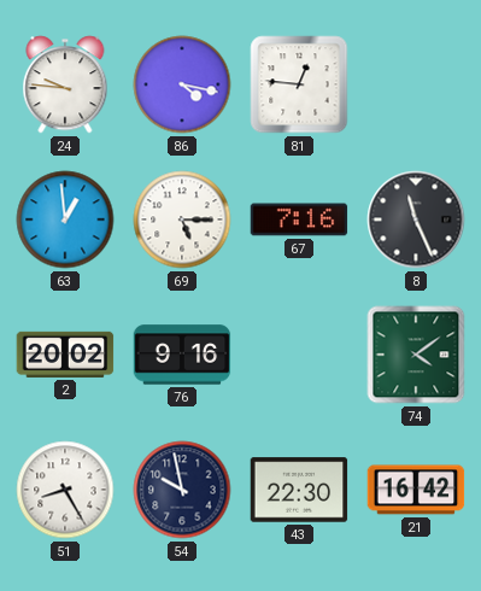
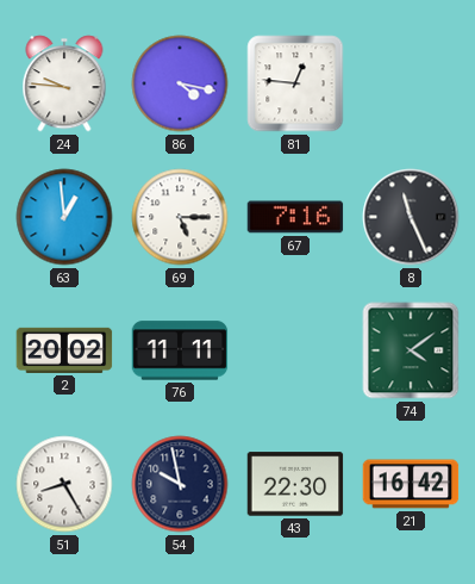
76: 9:16 -> 11:11
